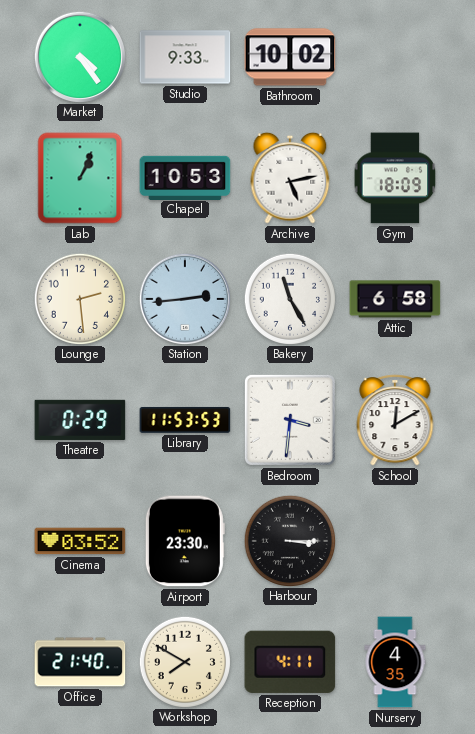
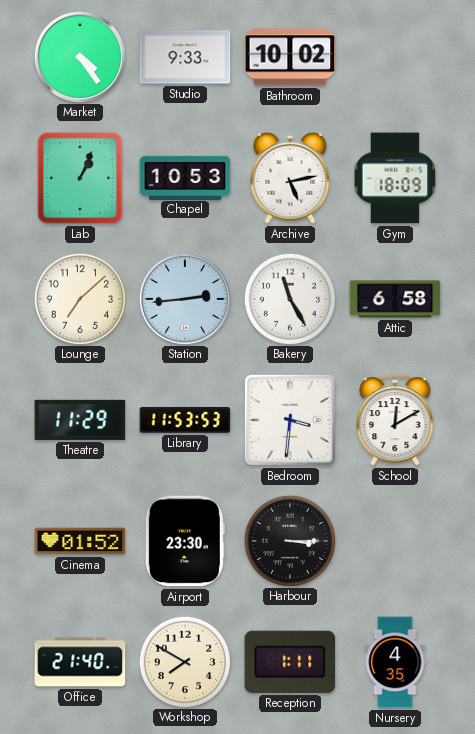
Lounge: 2:29 -> 7:08
Theatre: 0:29 -> 11:29
Cinema: 03:52 -> 01:52
Reception: 4:11 -> 1:11
